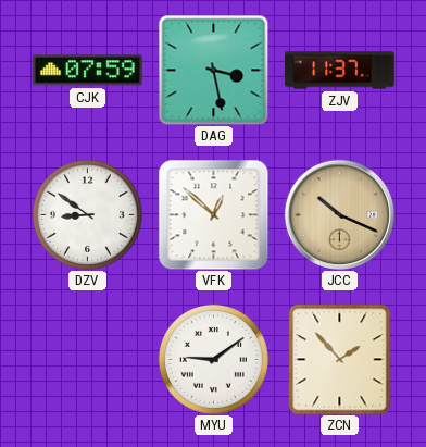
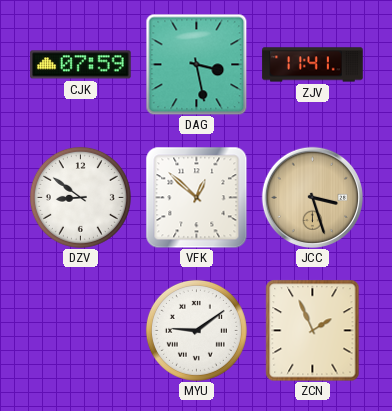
ZJV: 11:37 -> 11:41
JCC: 10:19 -> 3:27
ZCN: 1:53 -> 1:56
